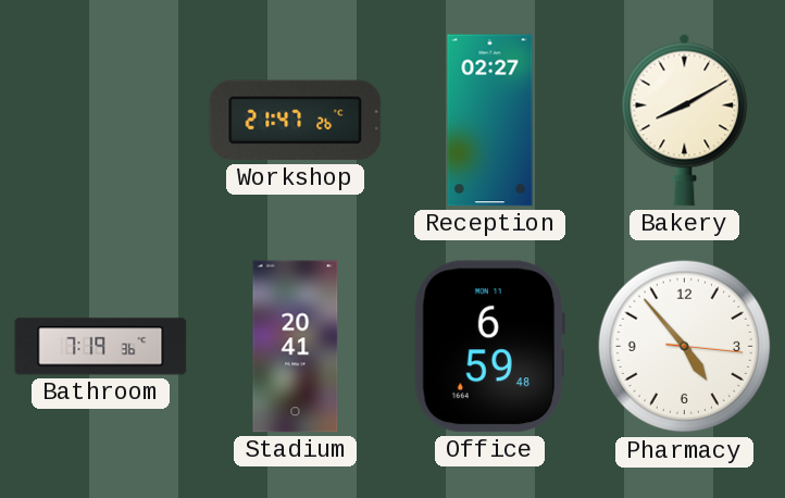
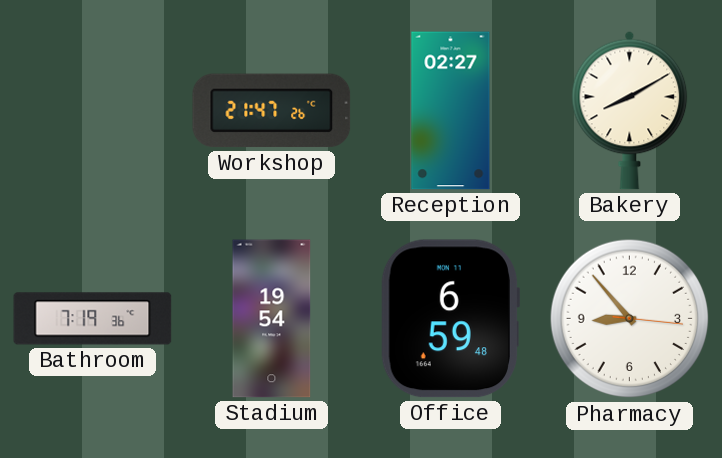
Stadium: 20:41 -> 19:54
Pharmacy: 4:53 -> 8:53
